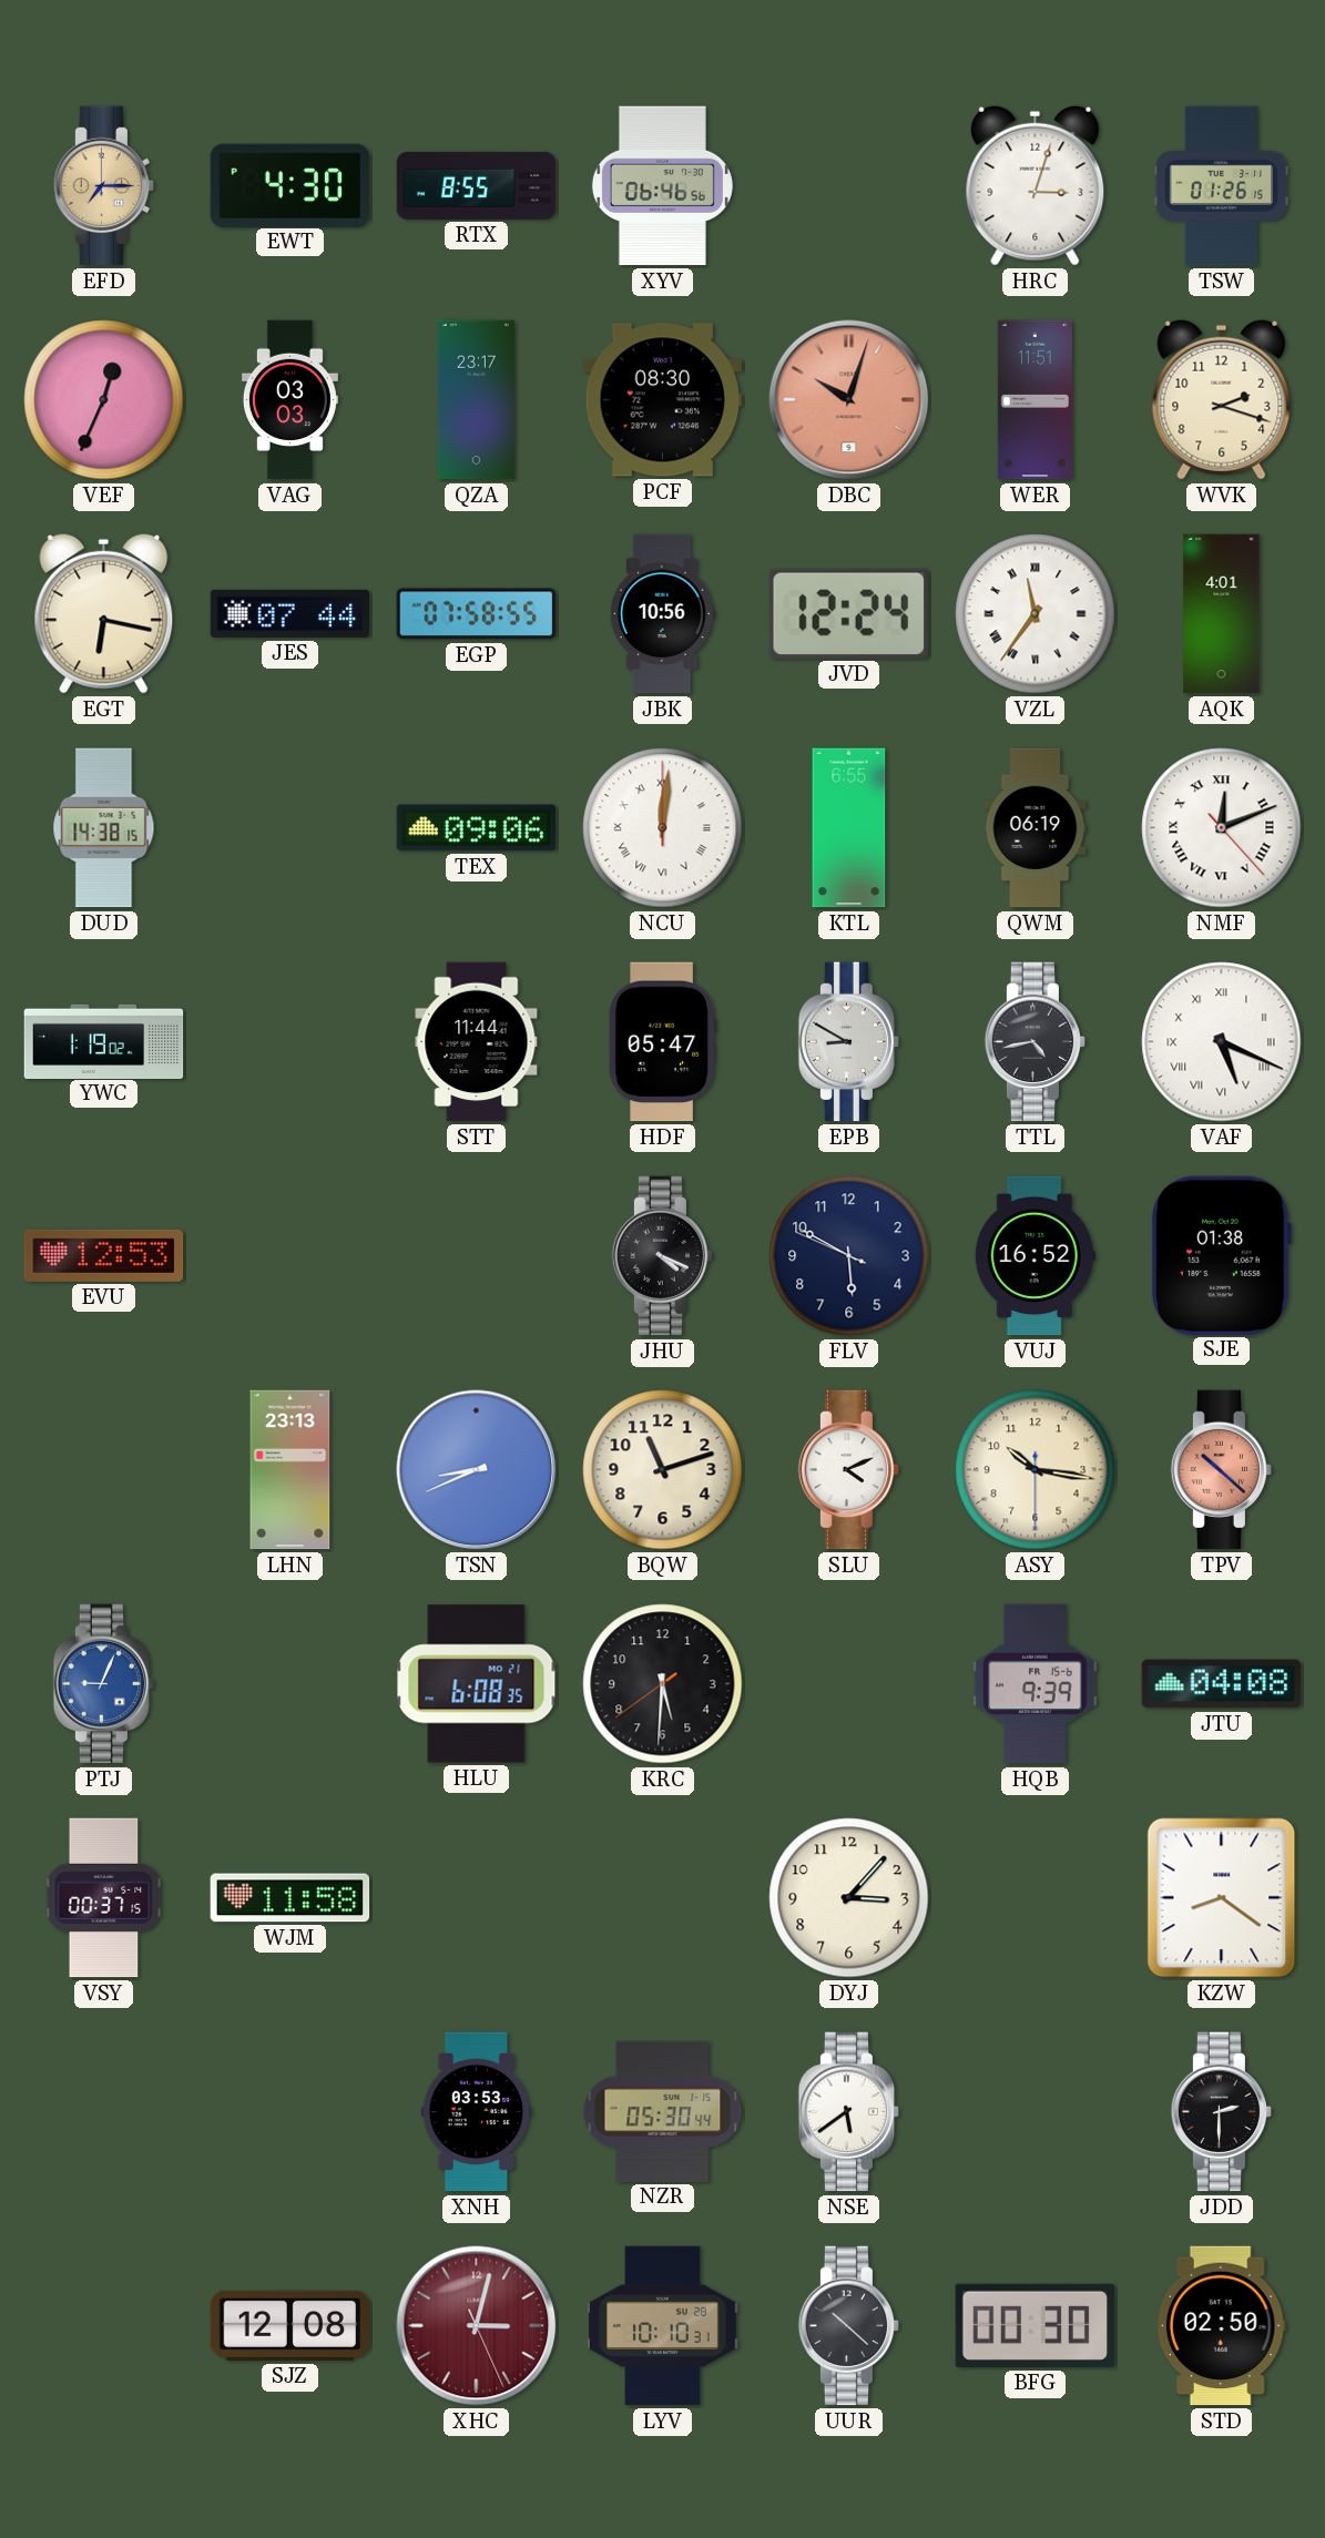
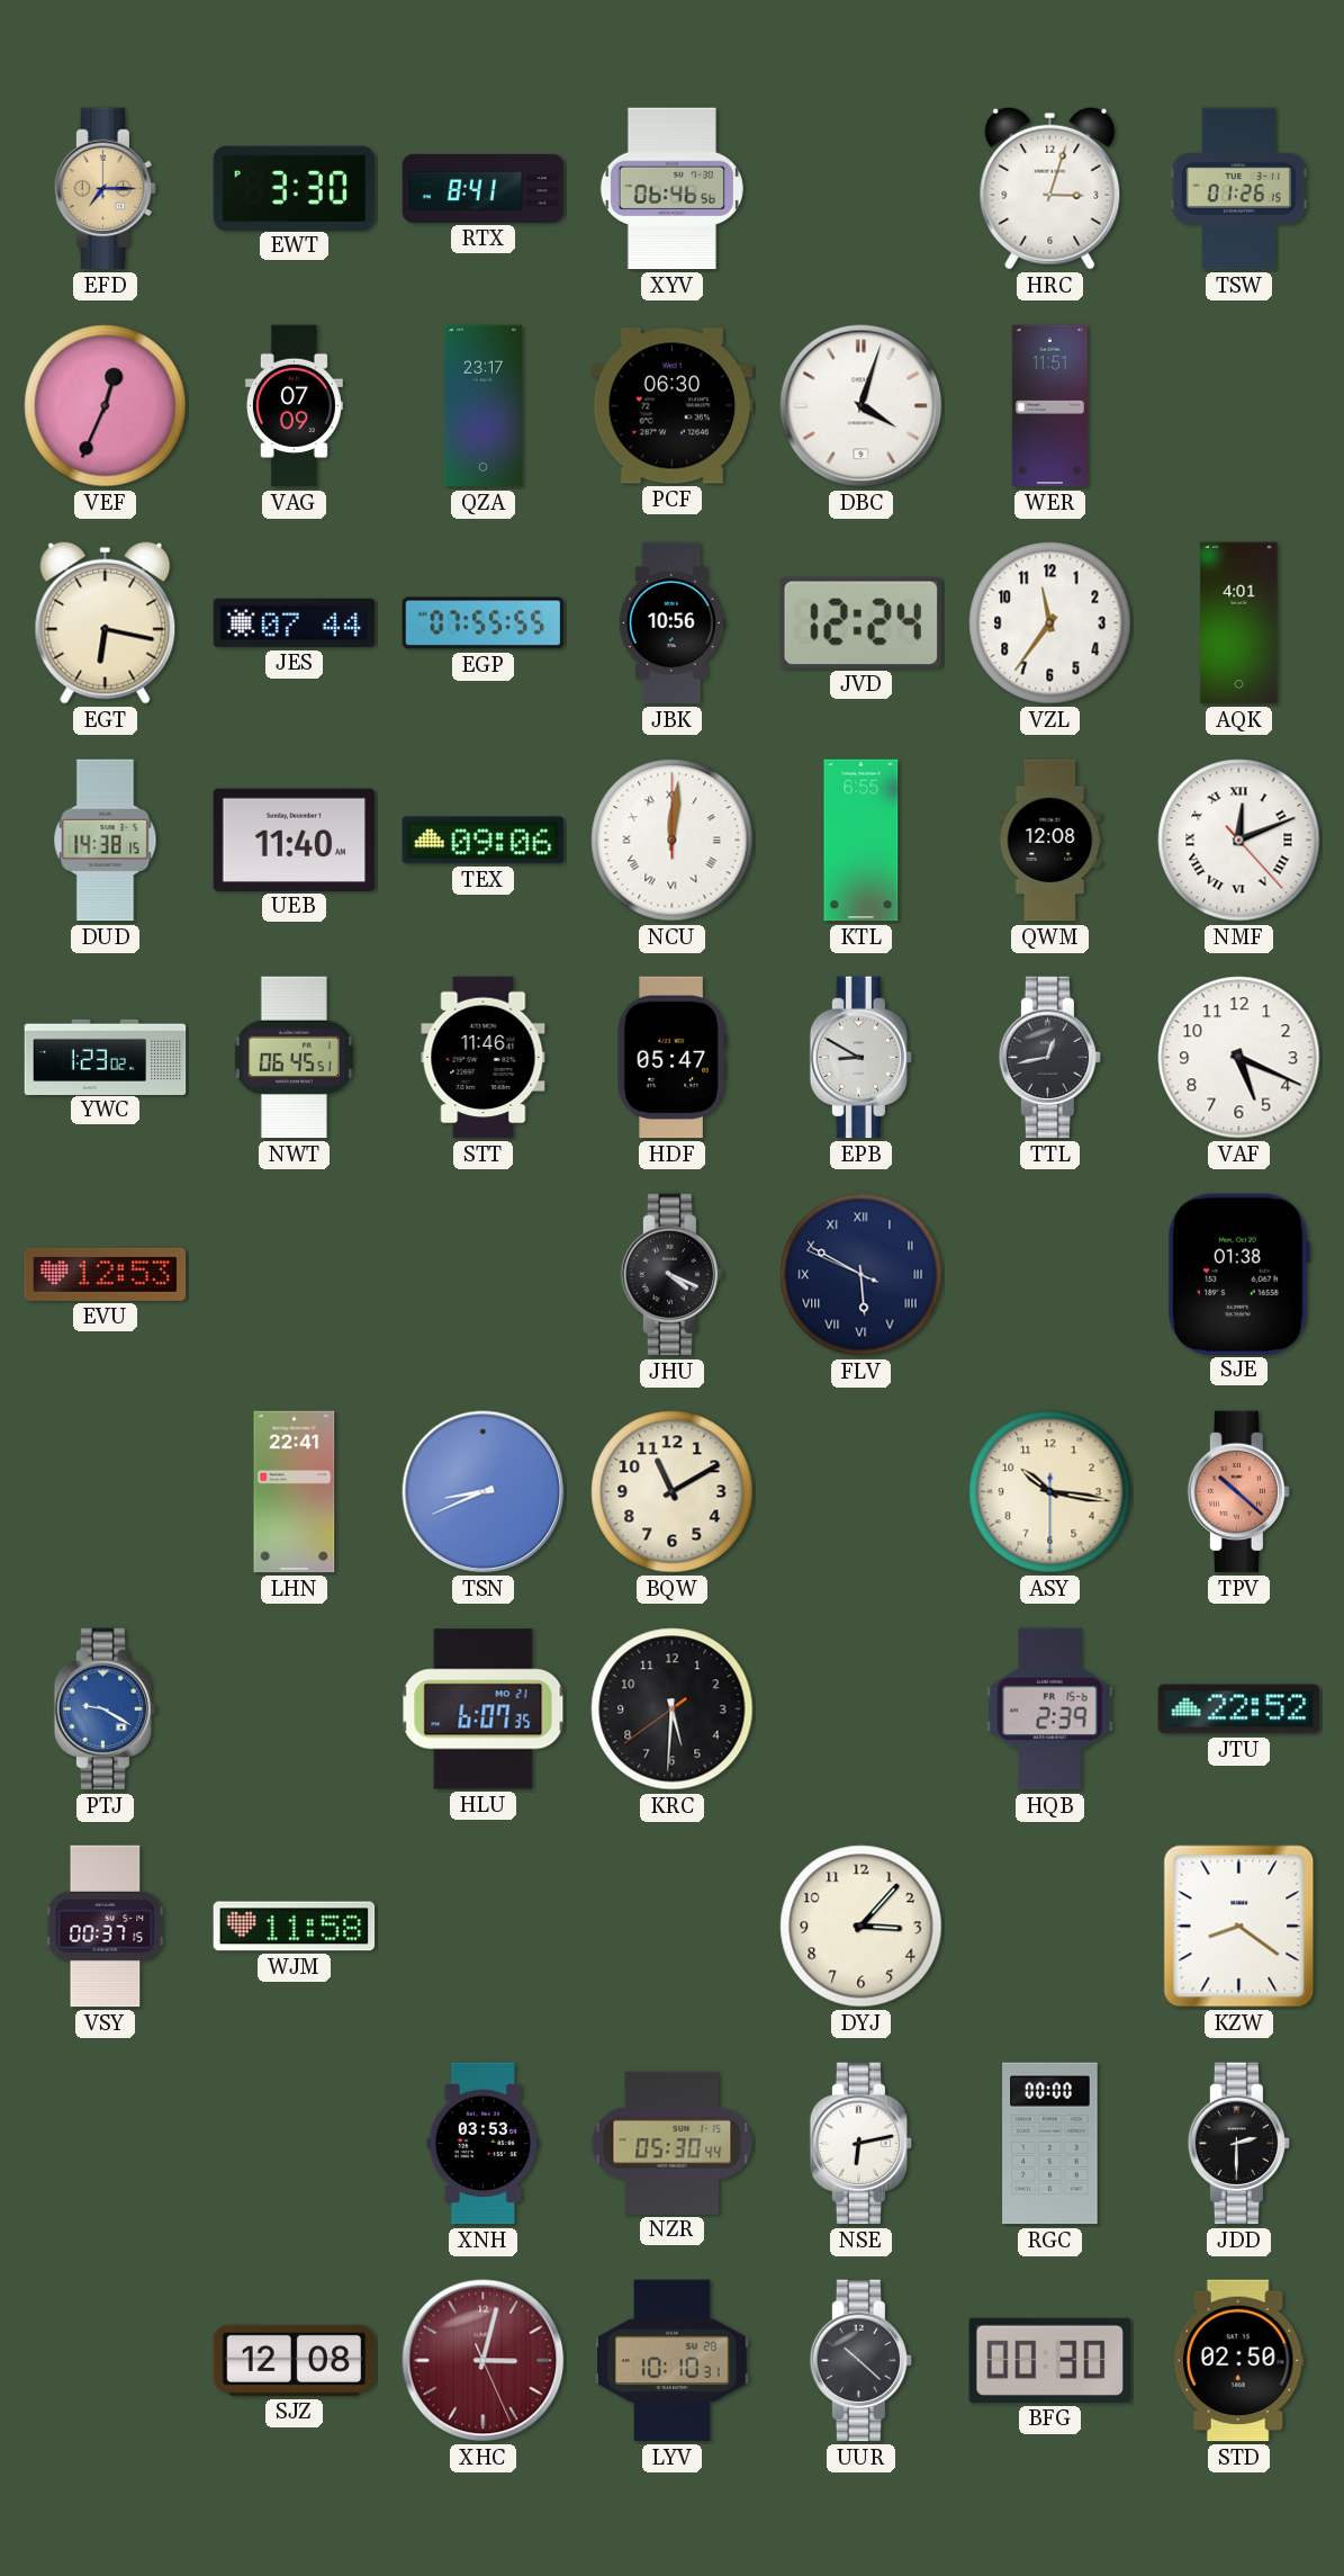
EWT: 4:30 -> 3:30
RTX: 8:55 -> 8:41
VAG: 03:03 -> 07:09
PCF: 08:30 -> 06:30
DBC: 10:03 -> 4:03
DBC dial: salmon -> white
WVK: 2:18 -> none
EGP: 07:58 -> 07:55
VZL numerals: Roman -> Arabic
UEB: none -> 11:40
QWM: 06:19 -> 12:08
YWC: 1:19 -> 1:23
NWT: none -> 06:45
STT: 11:44 -> 11:46
TTL: 4:43 -> 12:43
VAF numerals: Roman -> Arabic
FLV numerals: Arabic -> Roman
VUJ: 16:52 -> none
LHN: 23:13 -> 22:41
BQW: 11:12 -> 11:10
SLU: 4:11 -> none
PTJ: 9:04 -> 9:20
HLU: 6:08 -> 6:07
HQB: 9:39 -> 2:39
JTU: 04:08 -> 22:52
NSE: 5:39 -> 6:13
RGC: none -> 00:00
